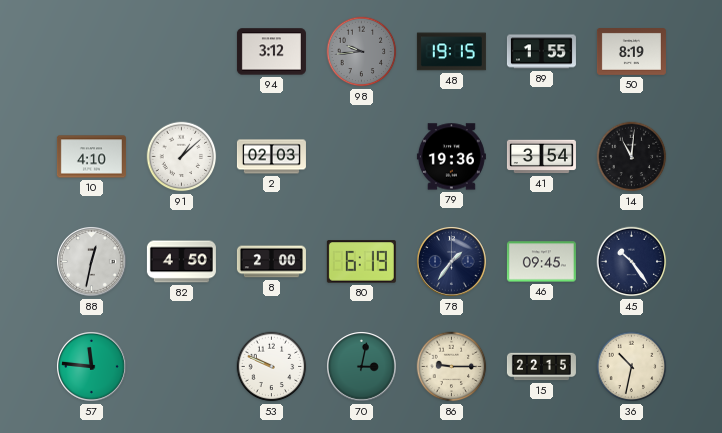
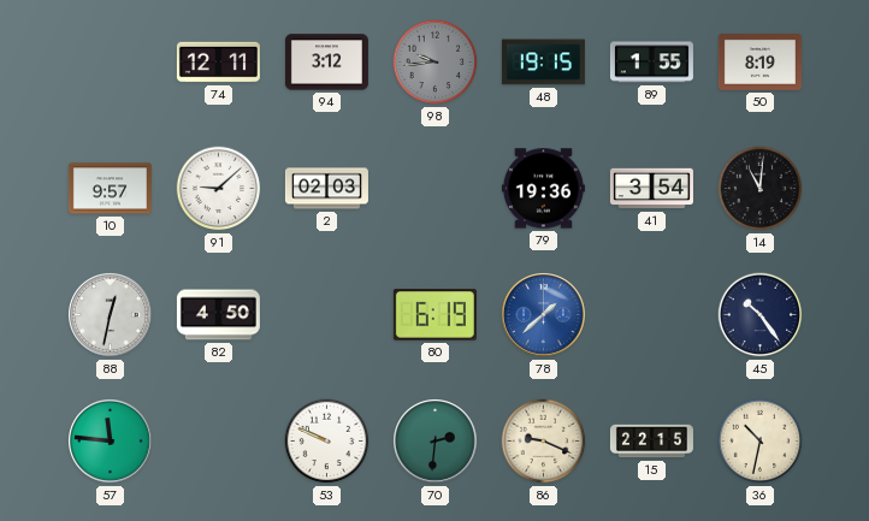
74: none -> 12:11
10: 4:10 -> 9:57
91: 1:08 -> 9:08
8: 2:00 -> none
78: 1:36 -> 1:38
78 dial: navy -> blue
46: 09:45 -> none
70: 3:02 -> 2:31
86: 9:15 -> 9:19
